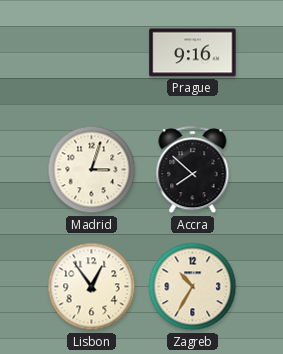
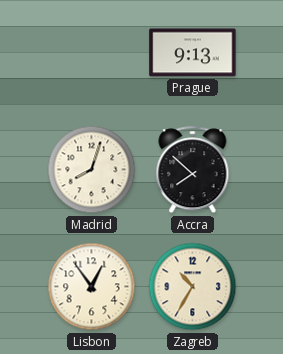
Prague: 9:16 -> 9:13
Madrid: 3:03 -> 8:03
